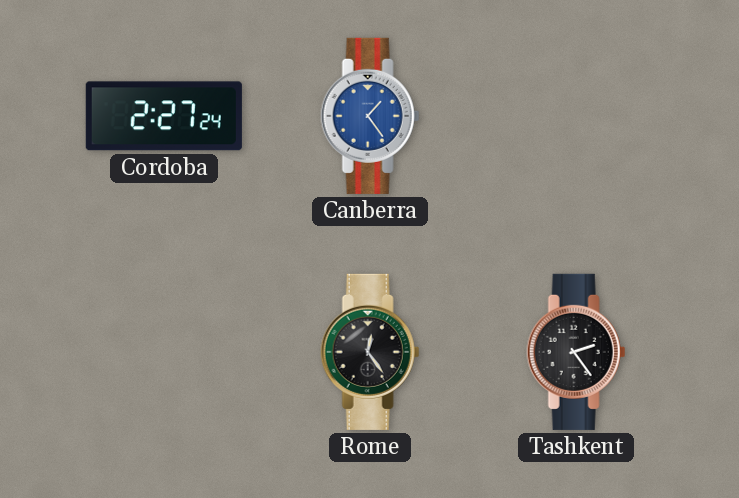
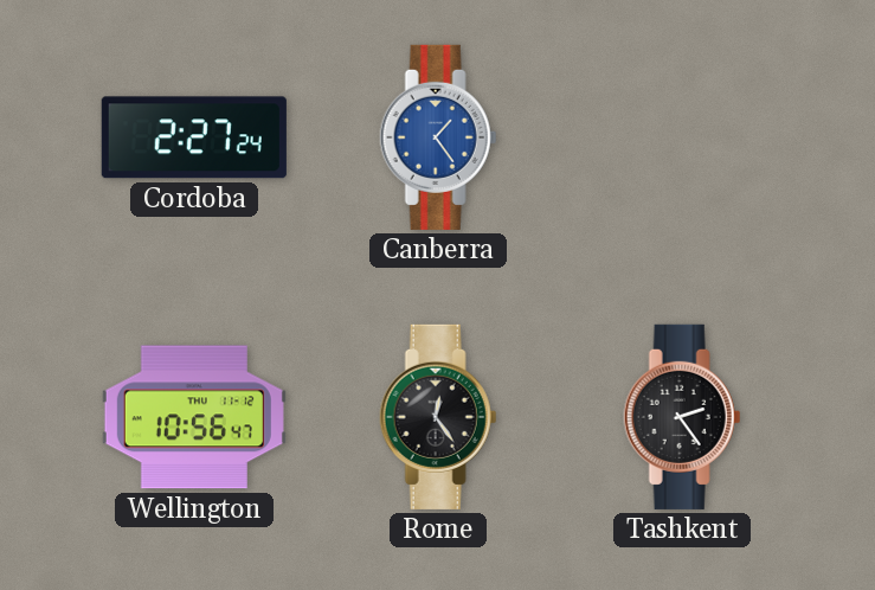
Wellington: none -> 10:56
